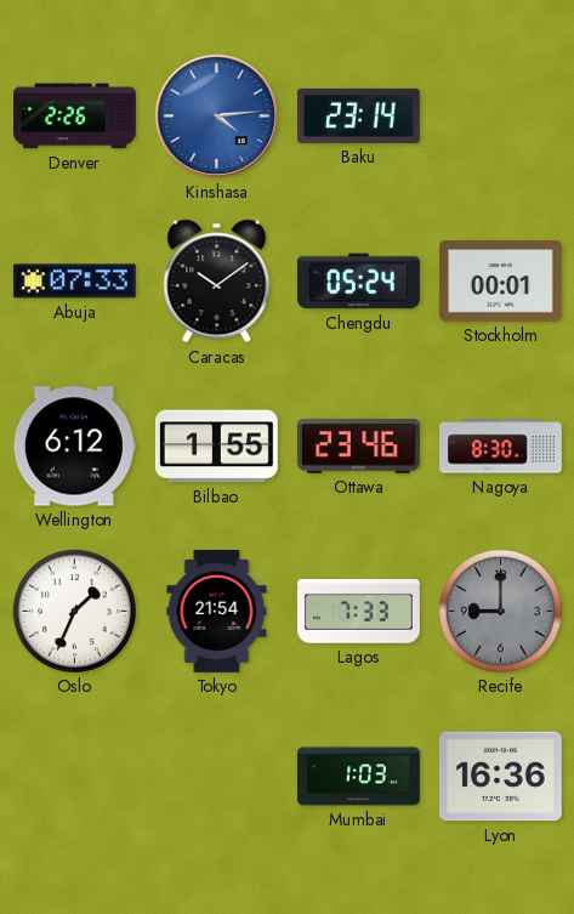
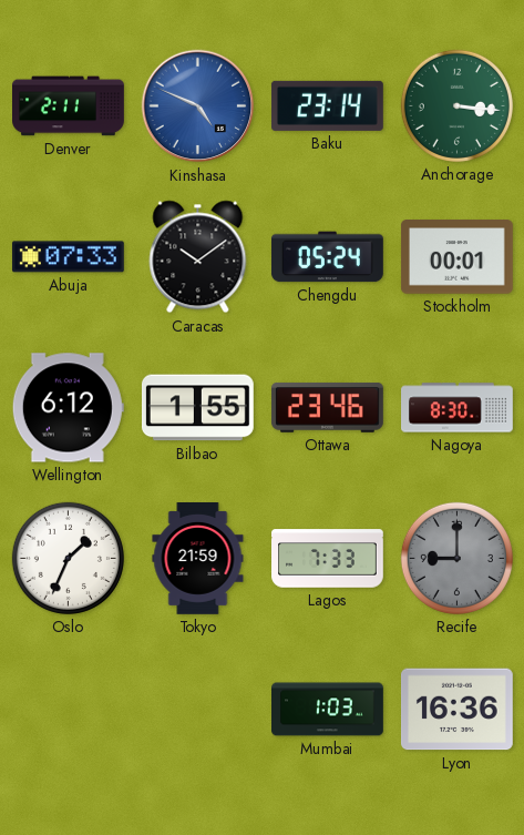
Denver: 2:26 -> 2:11
Kinshasa: 4:14 -> 4:49
Anchorage: none -> 3:16
Tokyo: 21:54 -> 21:59
